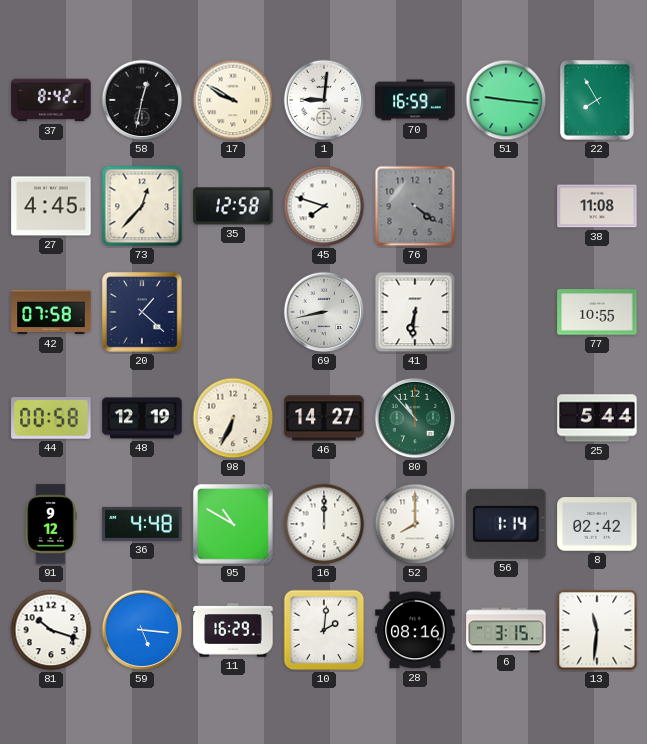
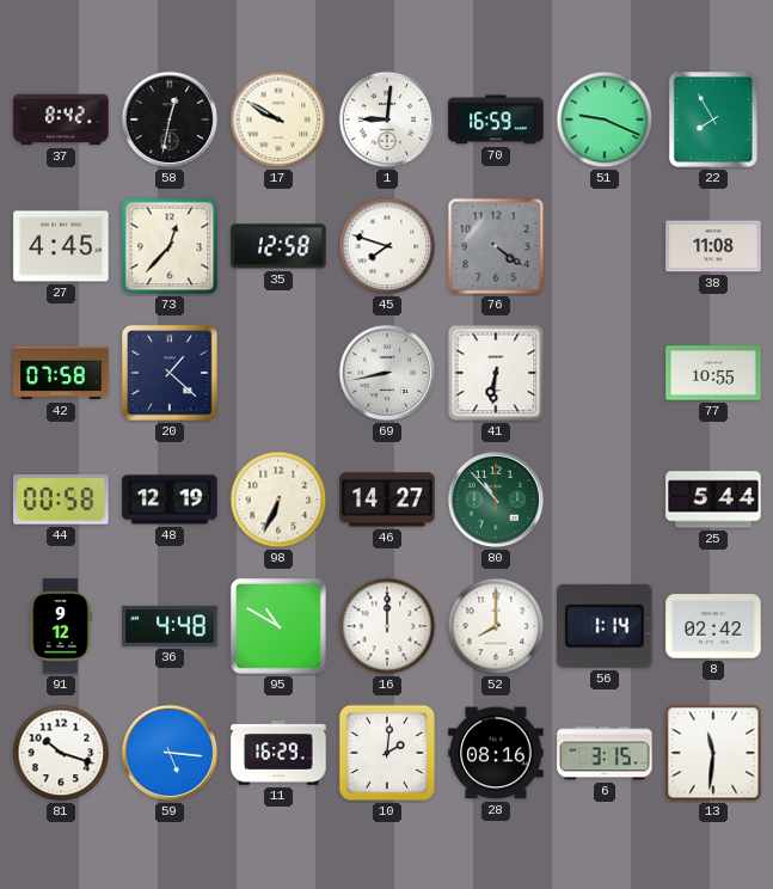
51: 9:16 -> 9:19
